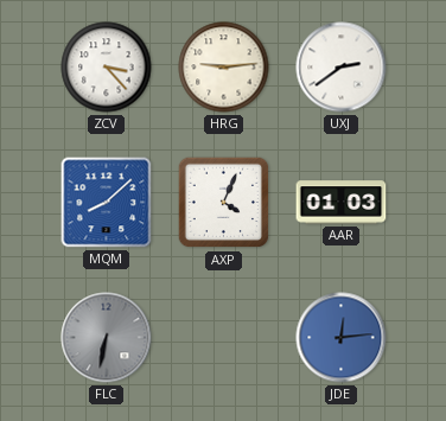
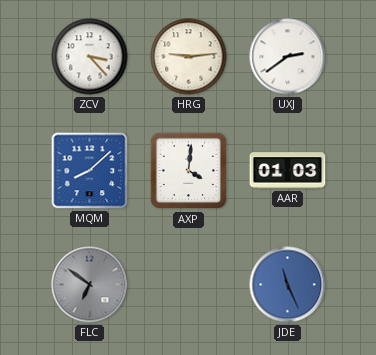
AXP: 4:04 -> 4:01
FLC: 6:32 -> 6:51
JDE: 12:14 -> 11:26
